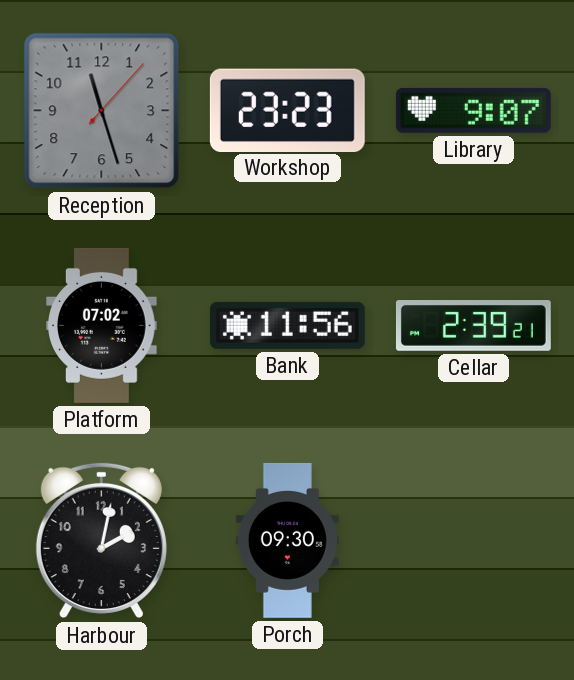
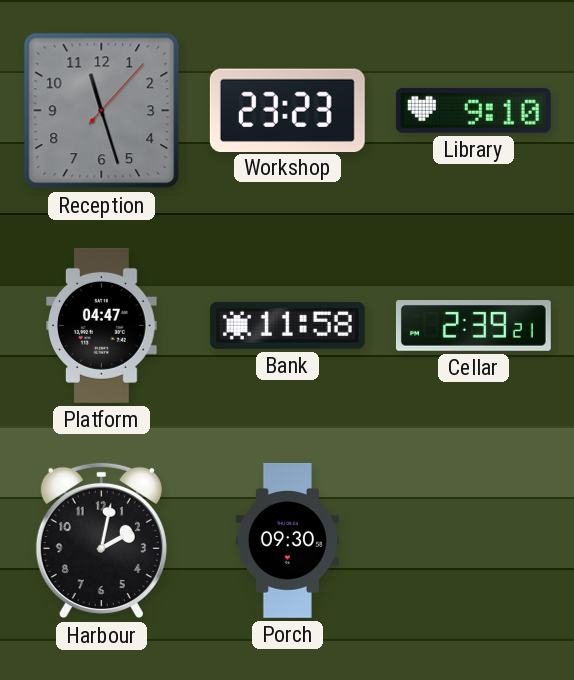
Library: 9:07 -> 9:10
Platform: 07:02 -> 04:47
Bank: 11:56 -> 11:58
